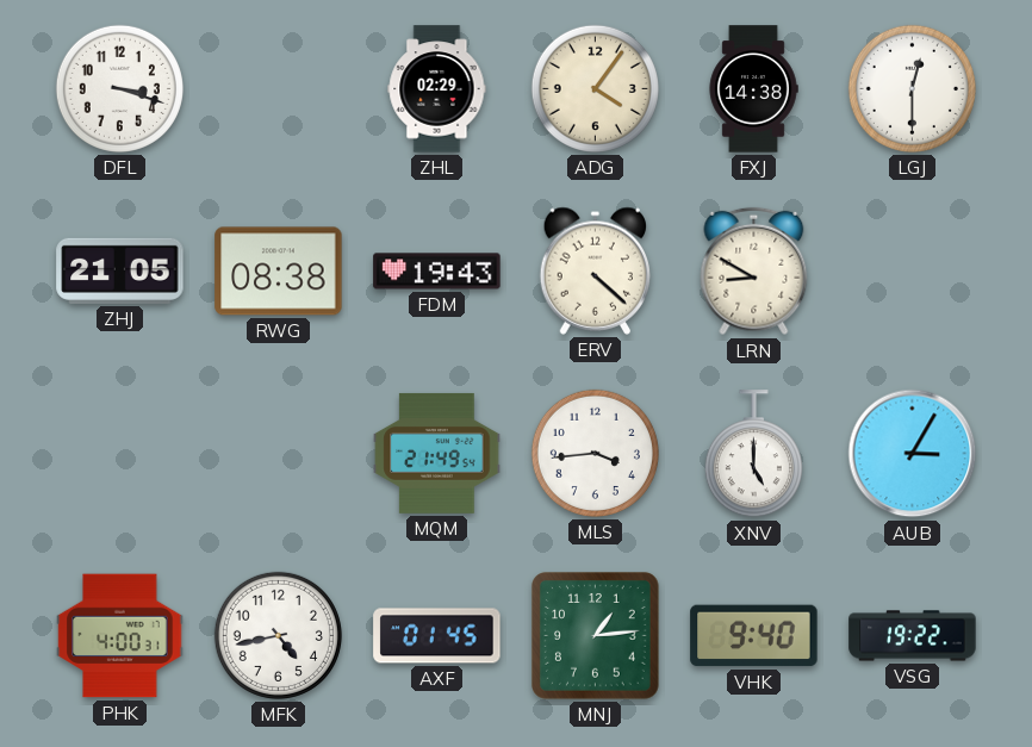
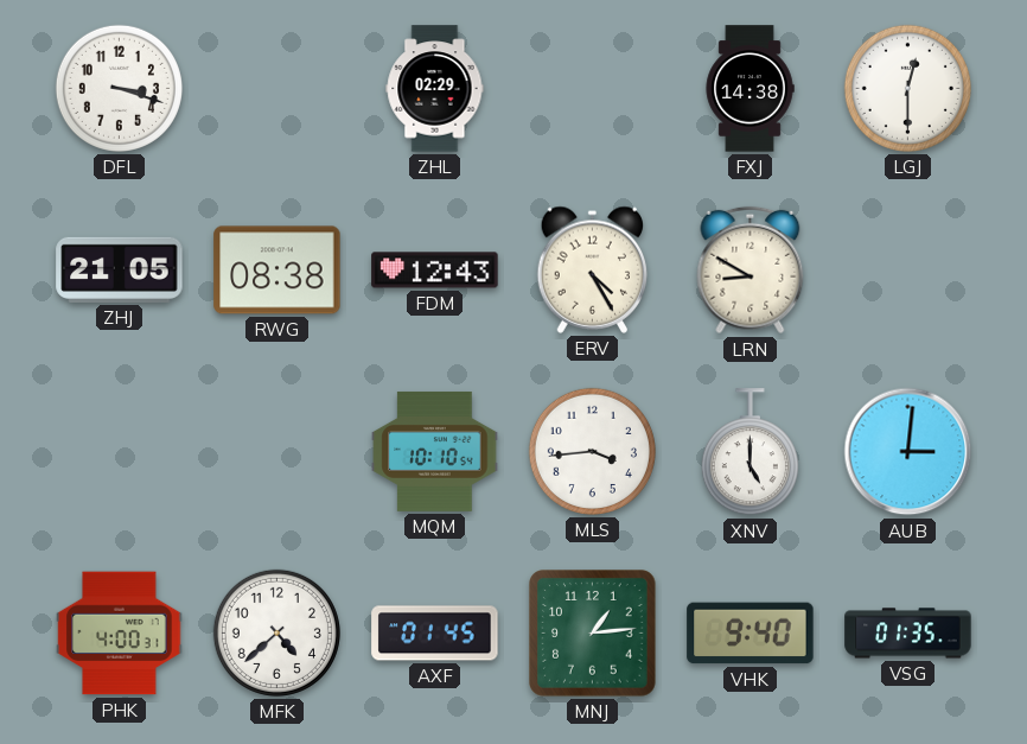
ADG: 4:06 -> none
FDM: 19:43 -> 12:43
ERV: 4:22 -> 4:25
MQM: 21:49 -> 10:10
AUB: 3:05 -> 3:01
MFK: 4:43 -> 4:38
VSG: 19:22 -> 01:35
